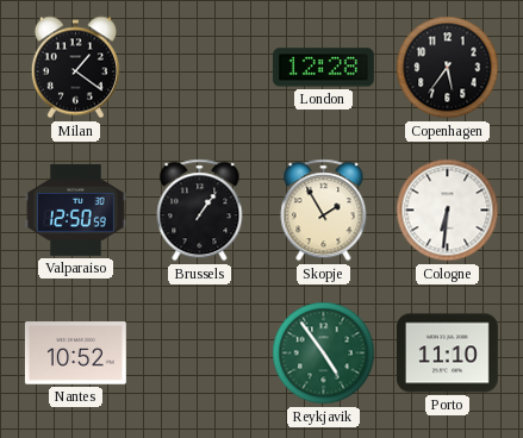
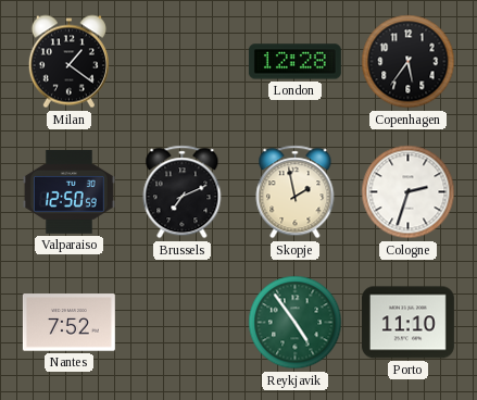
Brussels: 1:06 -> 7:11
Skopje: 1:55 -> 1:58
Cologne: 6:31 -> 2:33
Nantes: 10:52 -> 7:52
